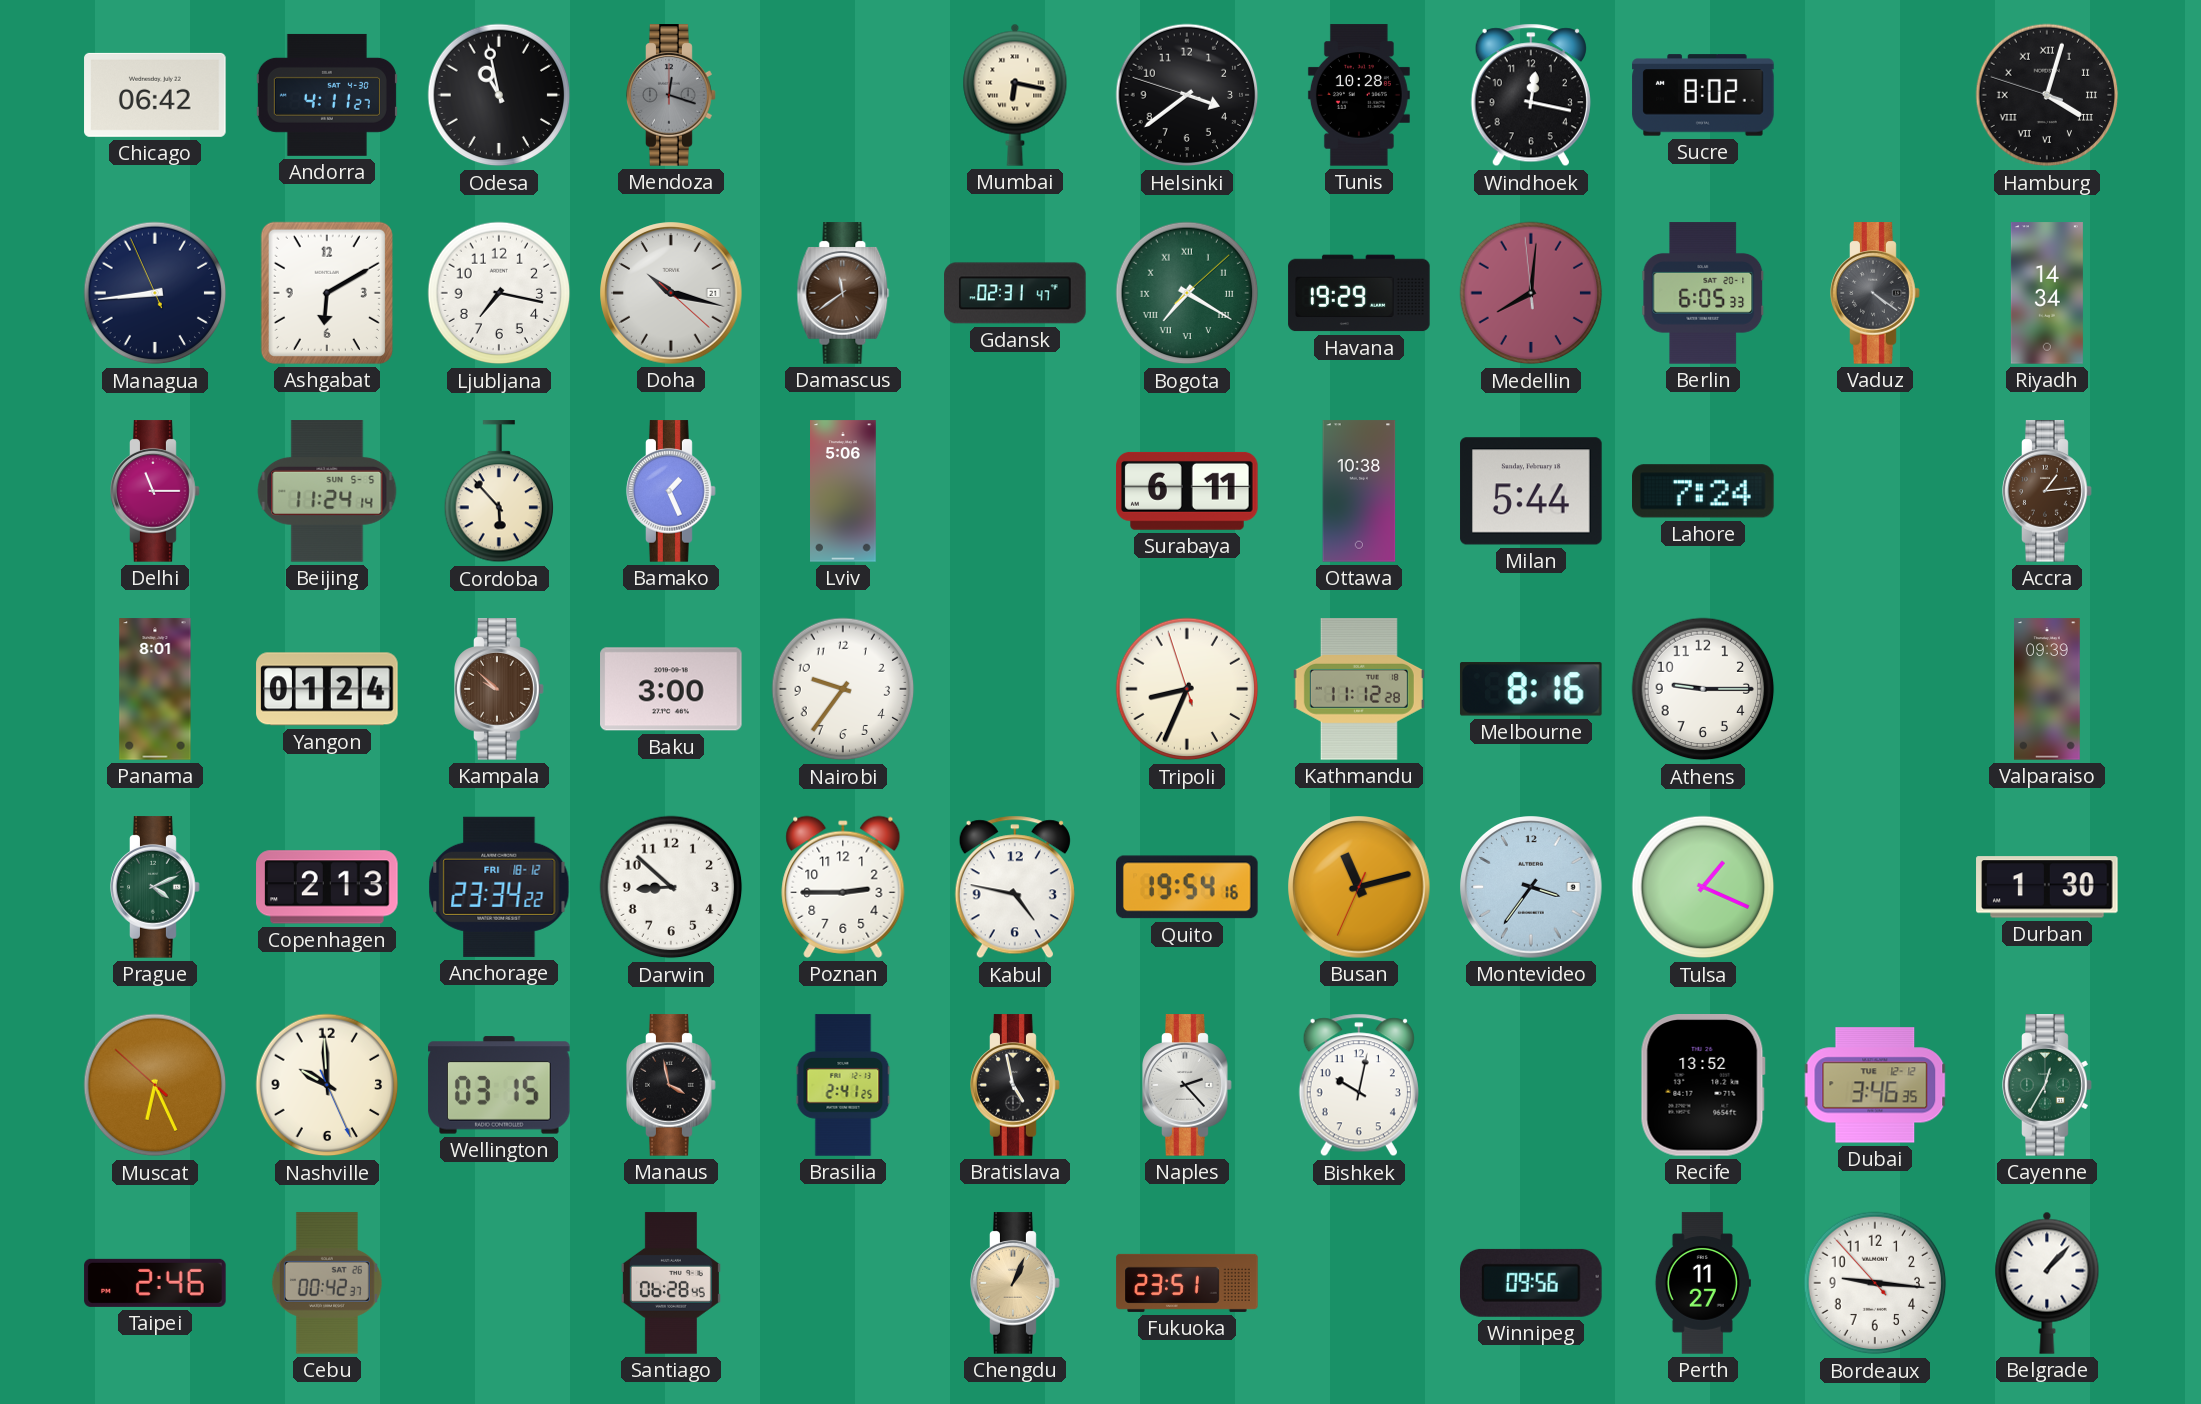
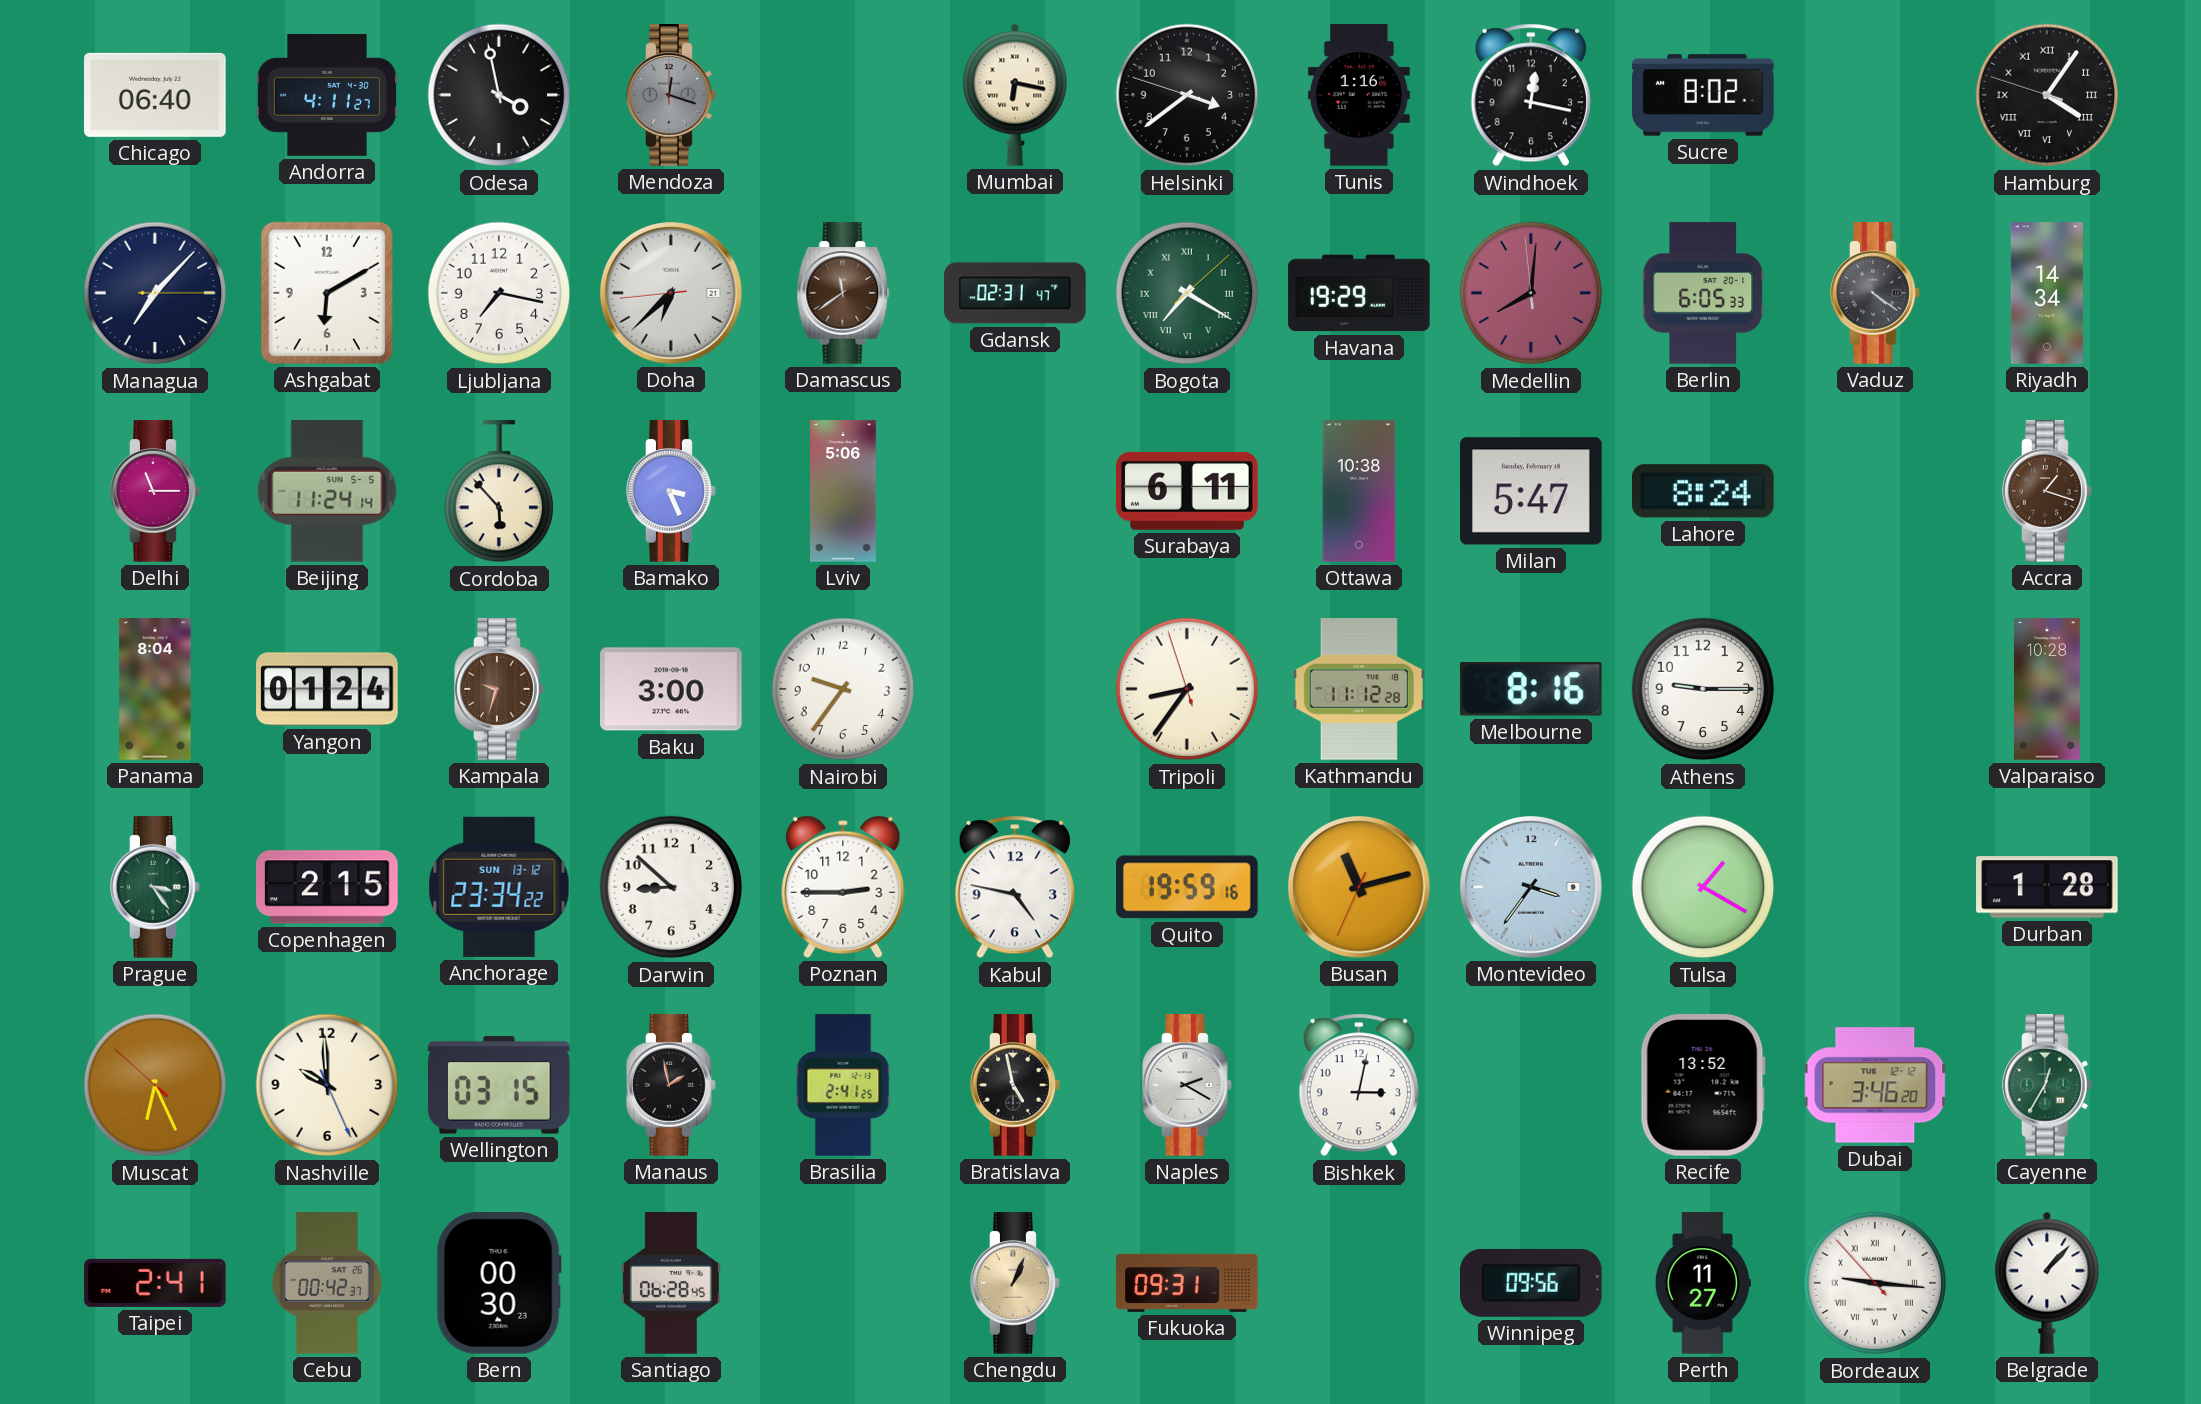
Chicago: 06:42 -> 06:40
Odesa: 10:58 -> 3:58
Tunis: 10:28 -> 1:16
Hamburg: 4:02 -> 4:05
Managua: 8:43 -> 7:07
Doha: 10:17 -> 6:37
Bamako: 1:26 -> 3:26
Milan: 5:44 -> 5:47
Lahore: 7:24 -> 8:24
Accra: 1:14 -> 1:18
Panama: 8:01 -> 8:04
Kampala: 9:52 -> 9:33
Tripoli: 8:33 -> 8:35
Valparaiso: 09:39 -> 10:28
Prague: 4:11 -> 3:24
Copenhagen: 2:13 -> 2:15
Anchorage date: FRI 18-12 -> SUN 13-12
Quito: 19:54 -> 19:59
Tulsa: 1:19 -> 1:20
Durban: 1:30 -> 1:28
Manaus: 3:58 -> 1:58
Naples: 2:23 -> 2:20
Bishkek: 10:02 -> 3:02
Dubai: 3:46:35 -> 3:46:20
Taipei: 2:46 -> 2:41
Bern: none -> 00:30
Fukuoka: 23:51 -> 09:31
Bordeaux numerals: Arabic -> Roman
